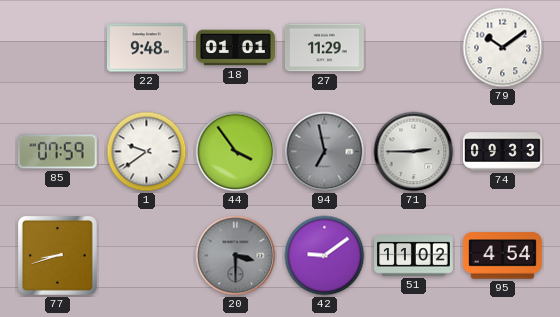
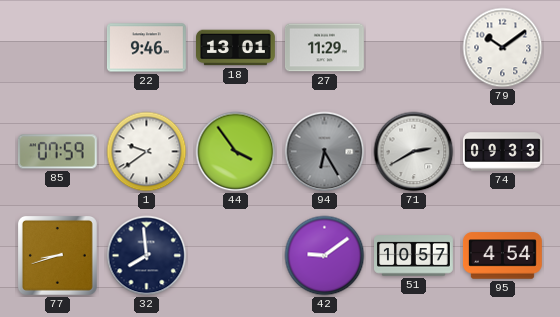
22: 9:48 -> 9:46
18: 01:01 -> 13:01
94: 6:58 -> 6:25
71: 2:45 -> 2:40
32: none -> 7:59
20: 3:30 -> none
51: 11:02 -> 10:57
